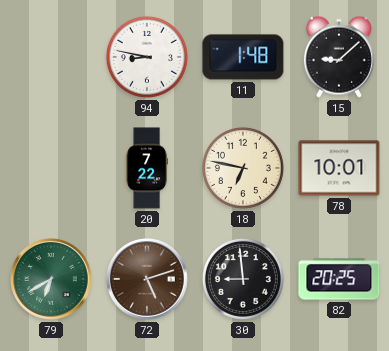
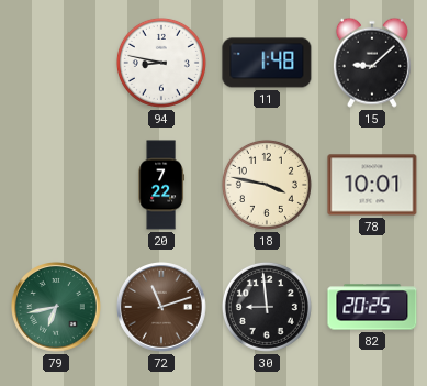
18: 6:47 -> 3:47
79: 6:40 -> 6:43
72: 5:12 -> 11:12
